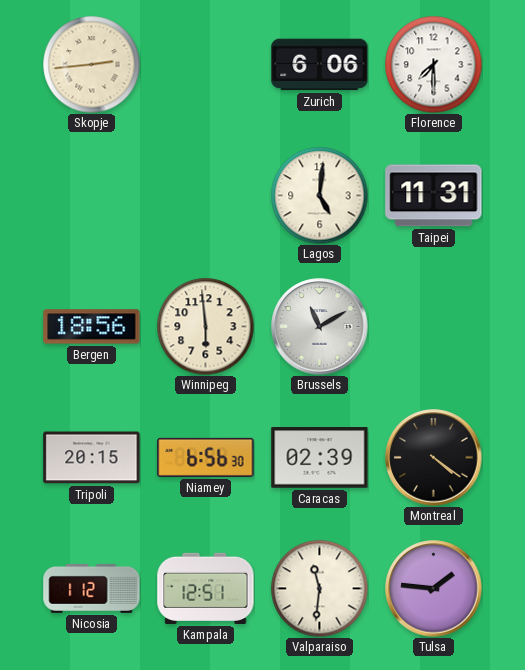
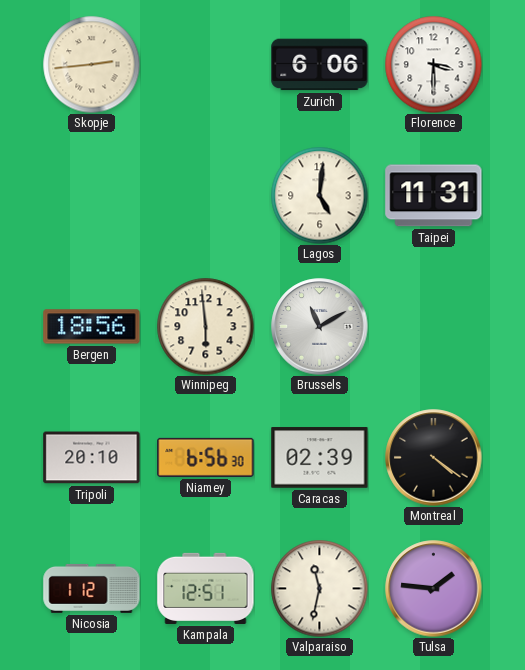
Florence: 7:30 -> 3:30
Tripoli: 20:15 -> 20:10
Valparaiso: 11:31 -> 11:32
